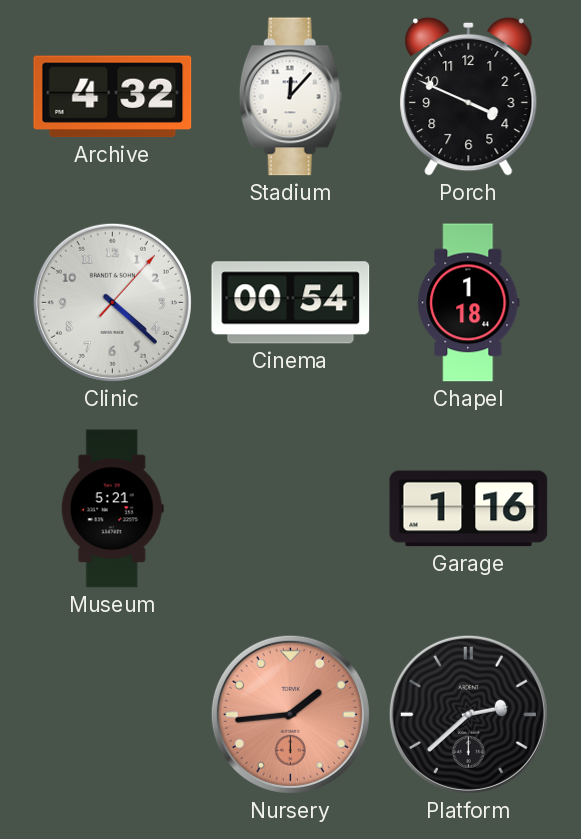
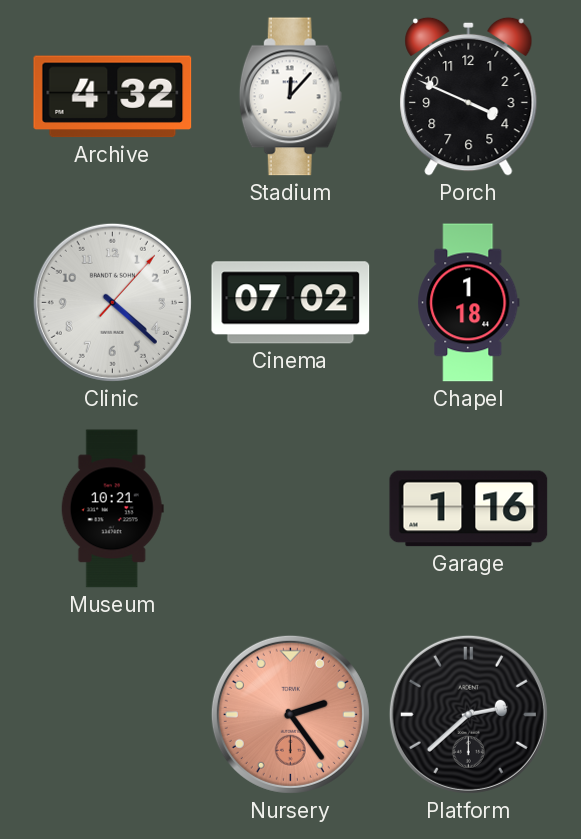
Cinema: 00:54 -> 07:02
Museum: 5:21 -> 10:21
Nursery: 1:44 -> 2:24
